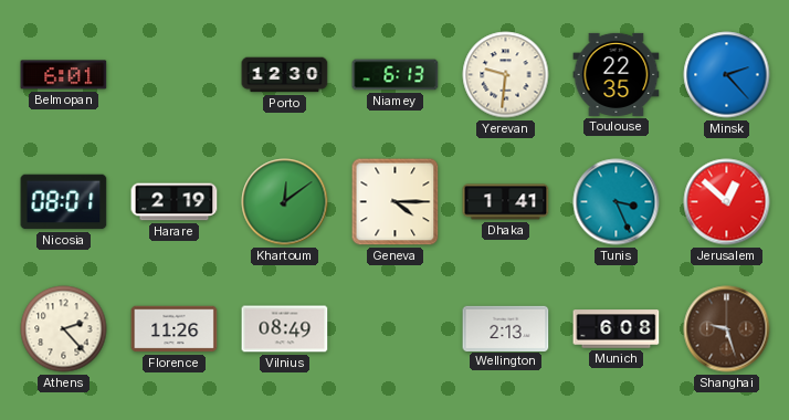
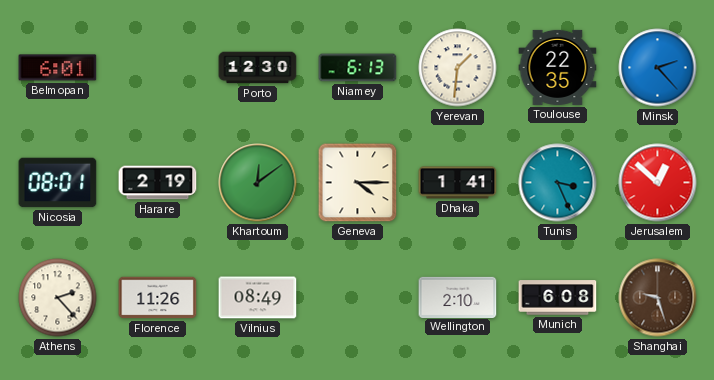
Yerevan: 9:31 -> 1:31
Wellington: 2:13 -> 2:10
